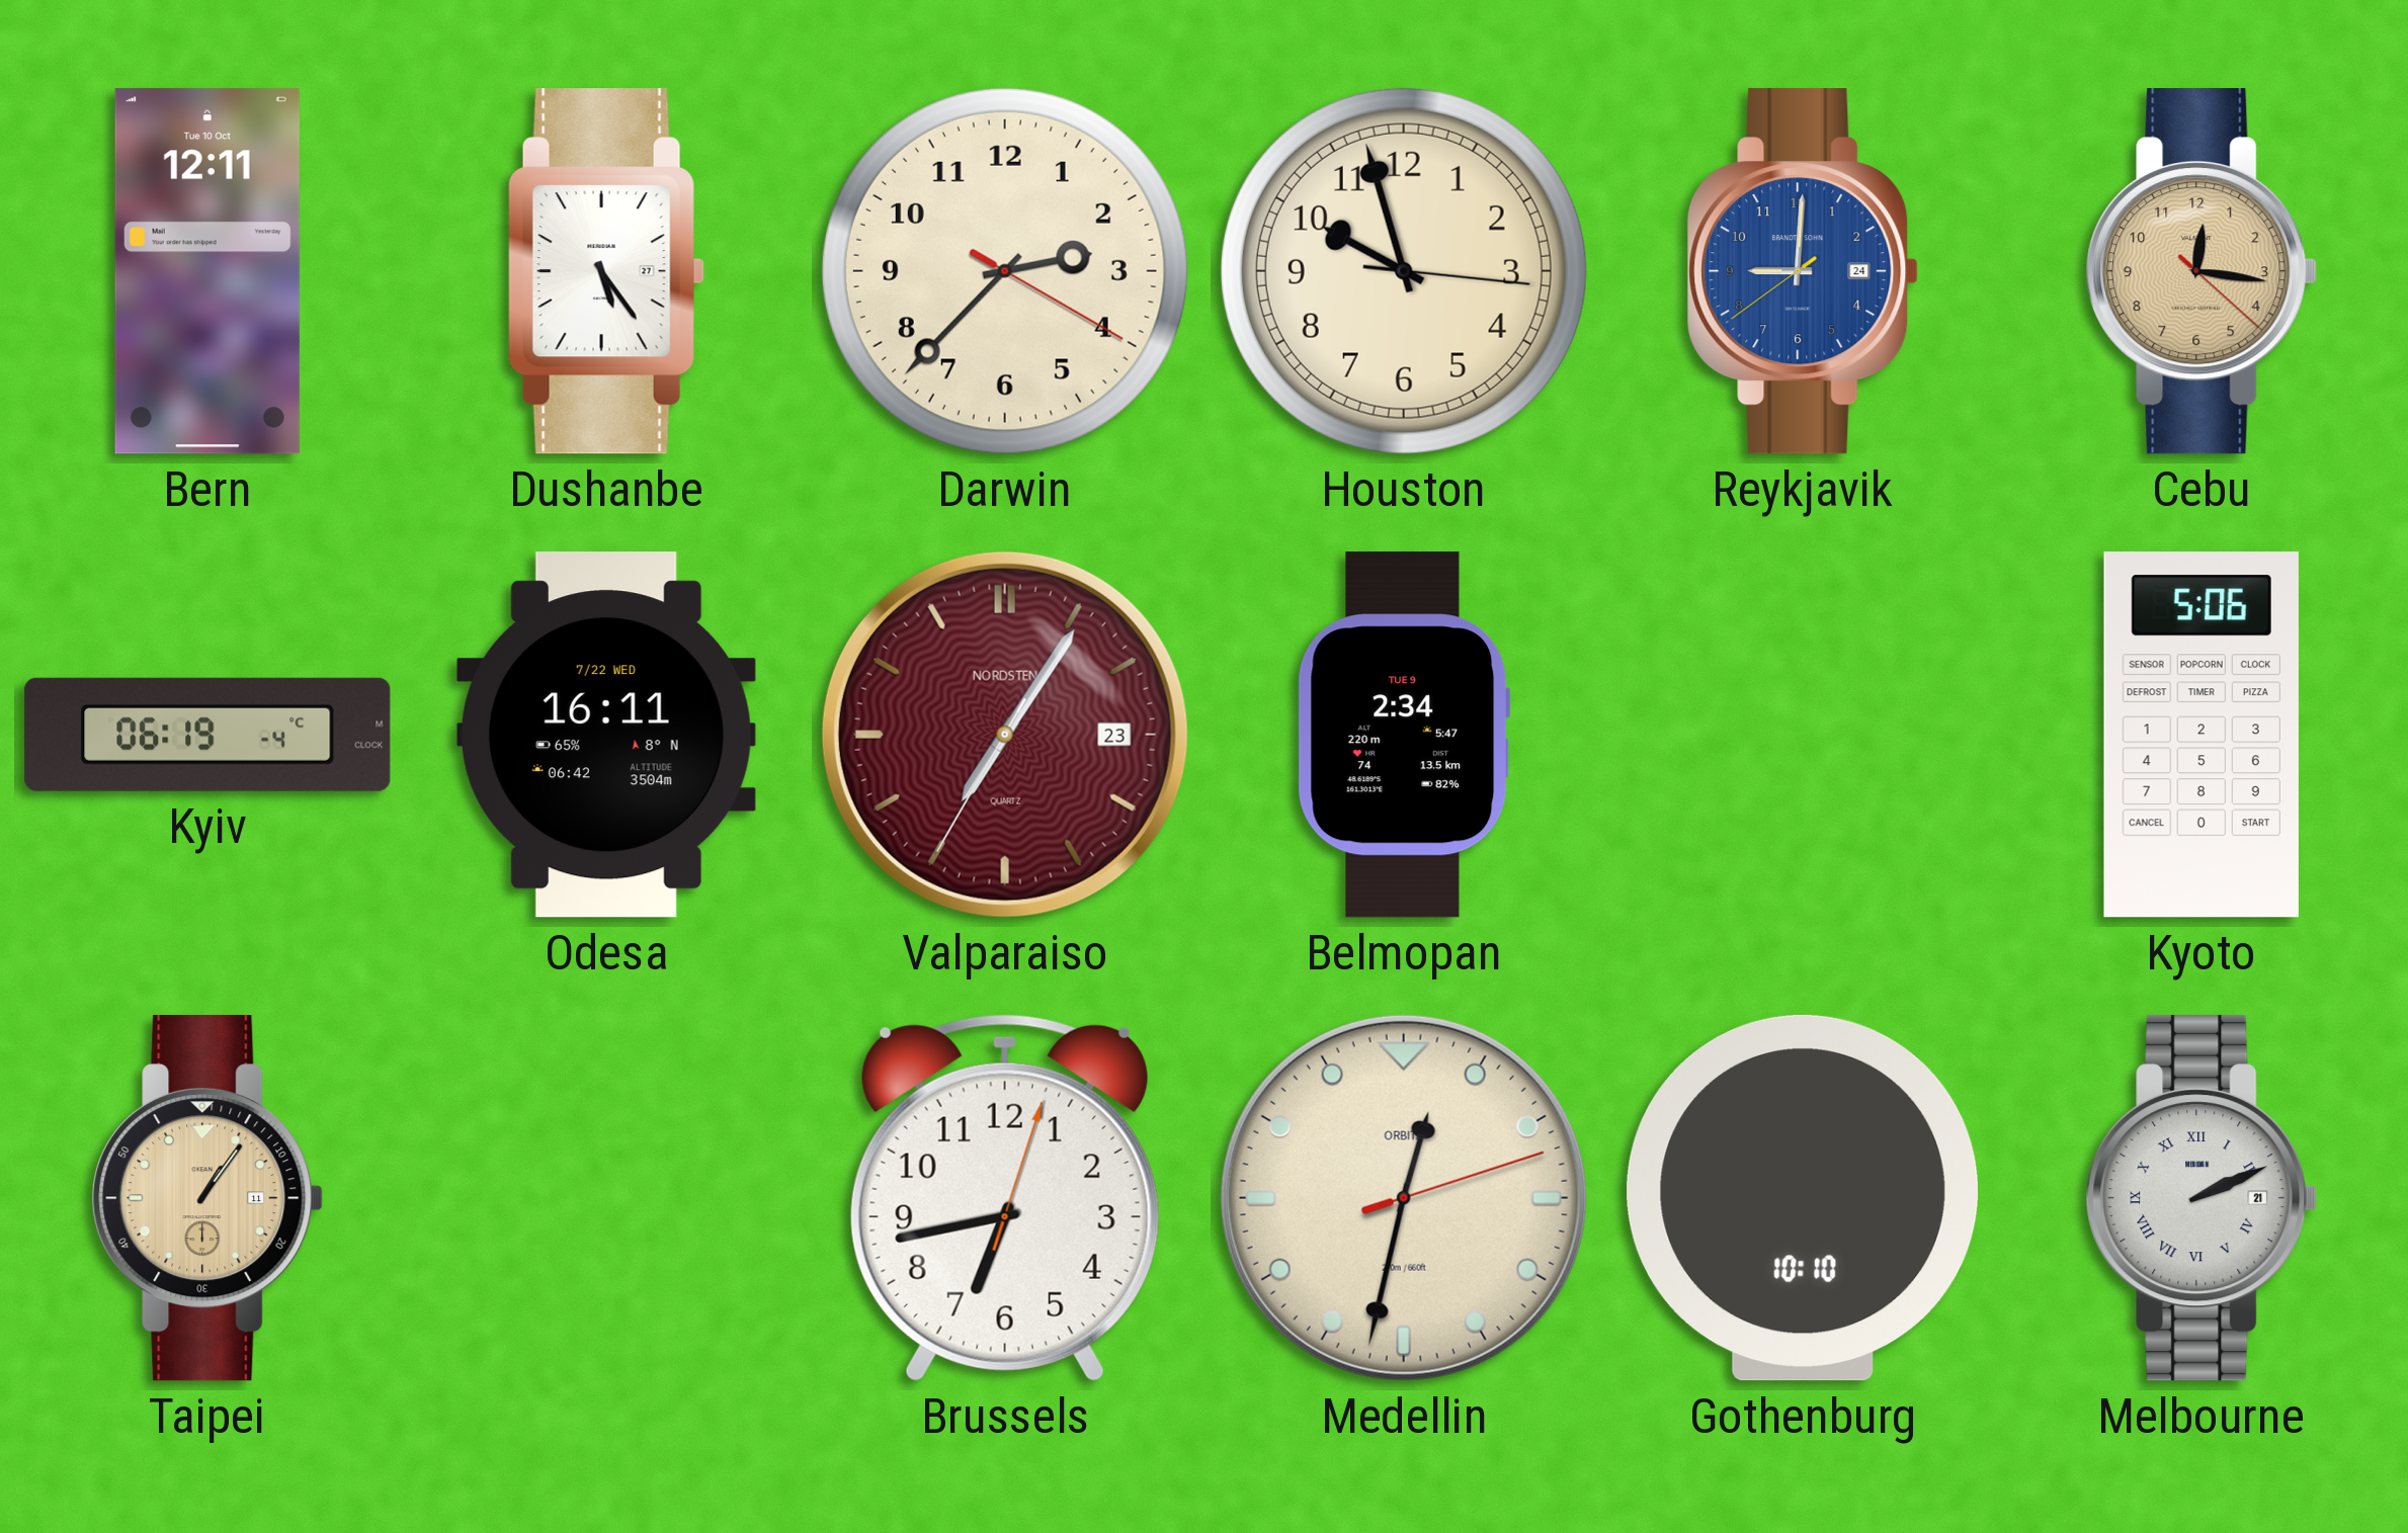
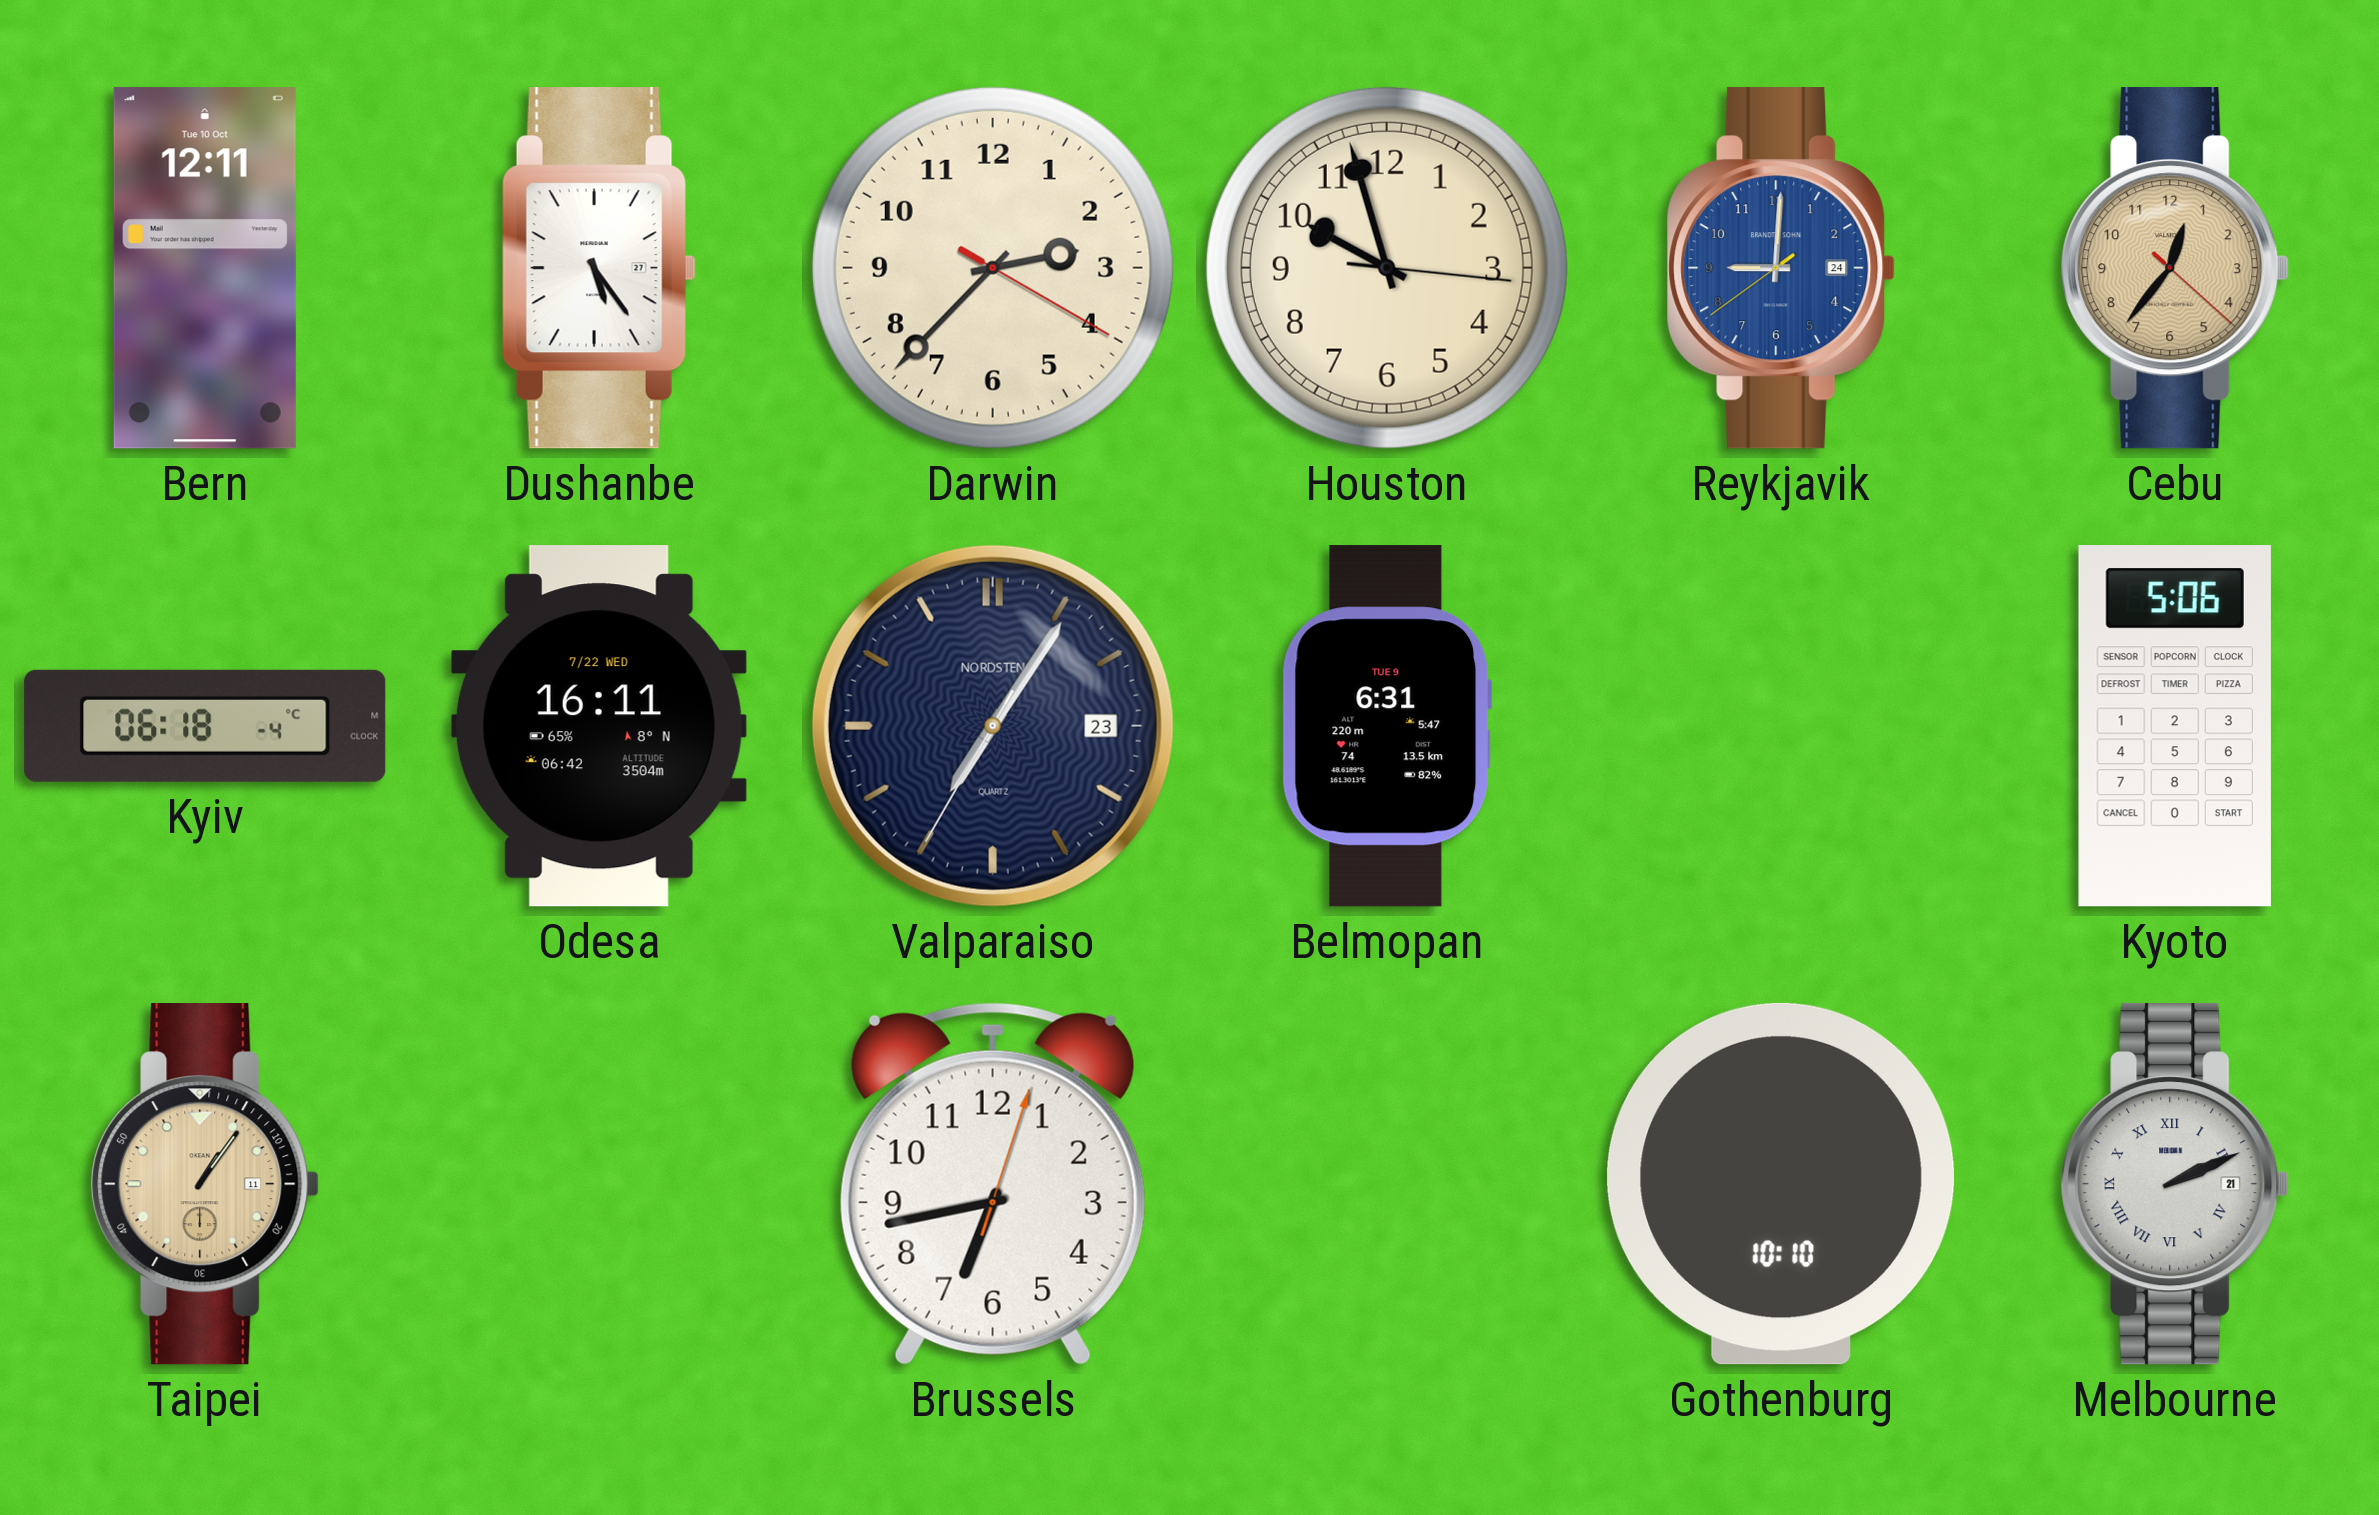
Cebu: 12:16 -> 12:36
Kyiv: 06:19 -> 06:18
Valparaiso dial: burgundy -> navy
Belmopan: 2:34 -> 6:31
Medellin: 12:32 -> none
